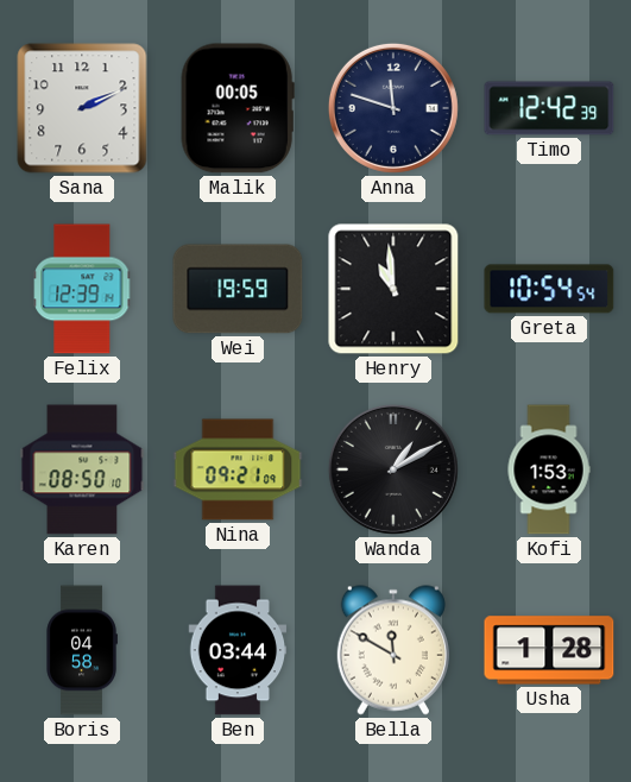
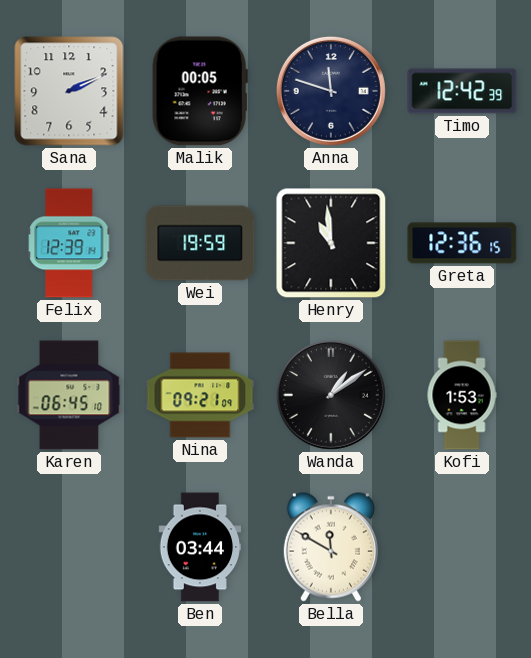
Greta: 10:54 -> 12:36
Karen: 08:50 -> 06:45
Wanda: 1:10 -> 1:09
Boris: 04:58 -> none
Usha: 1:28 -> none
